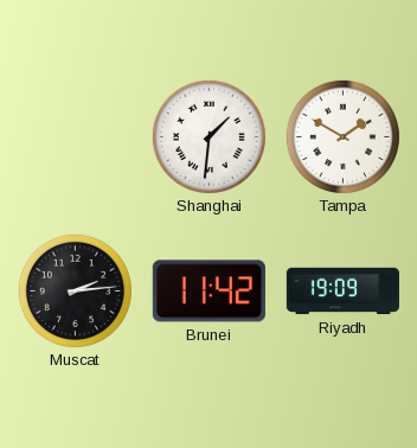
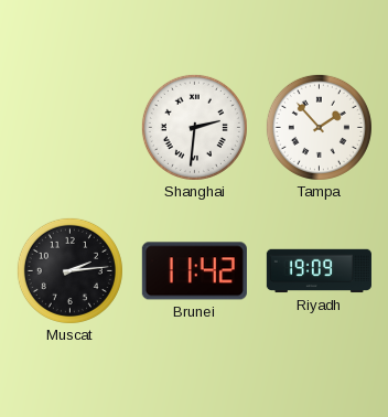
Shanghai: 1:31 -> 2:31
Tampa: 1:50 -> 1:53
